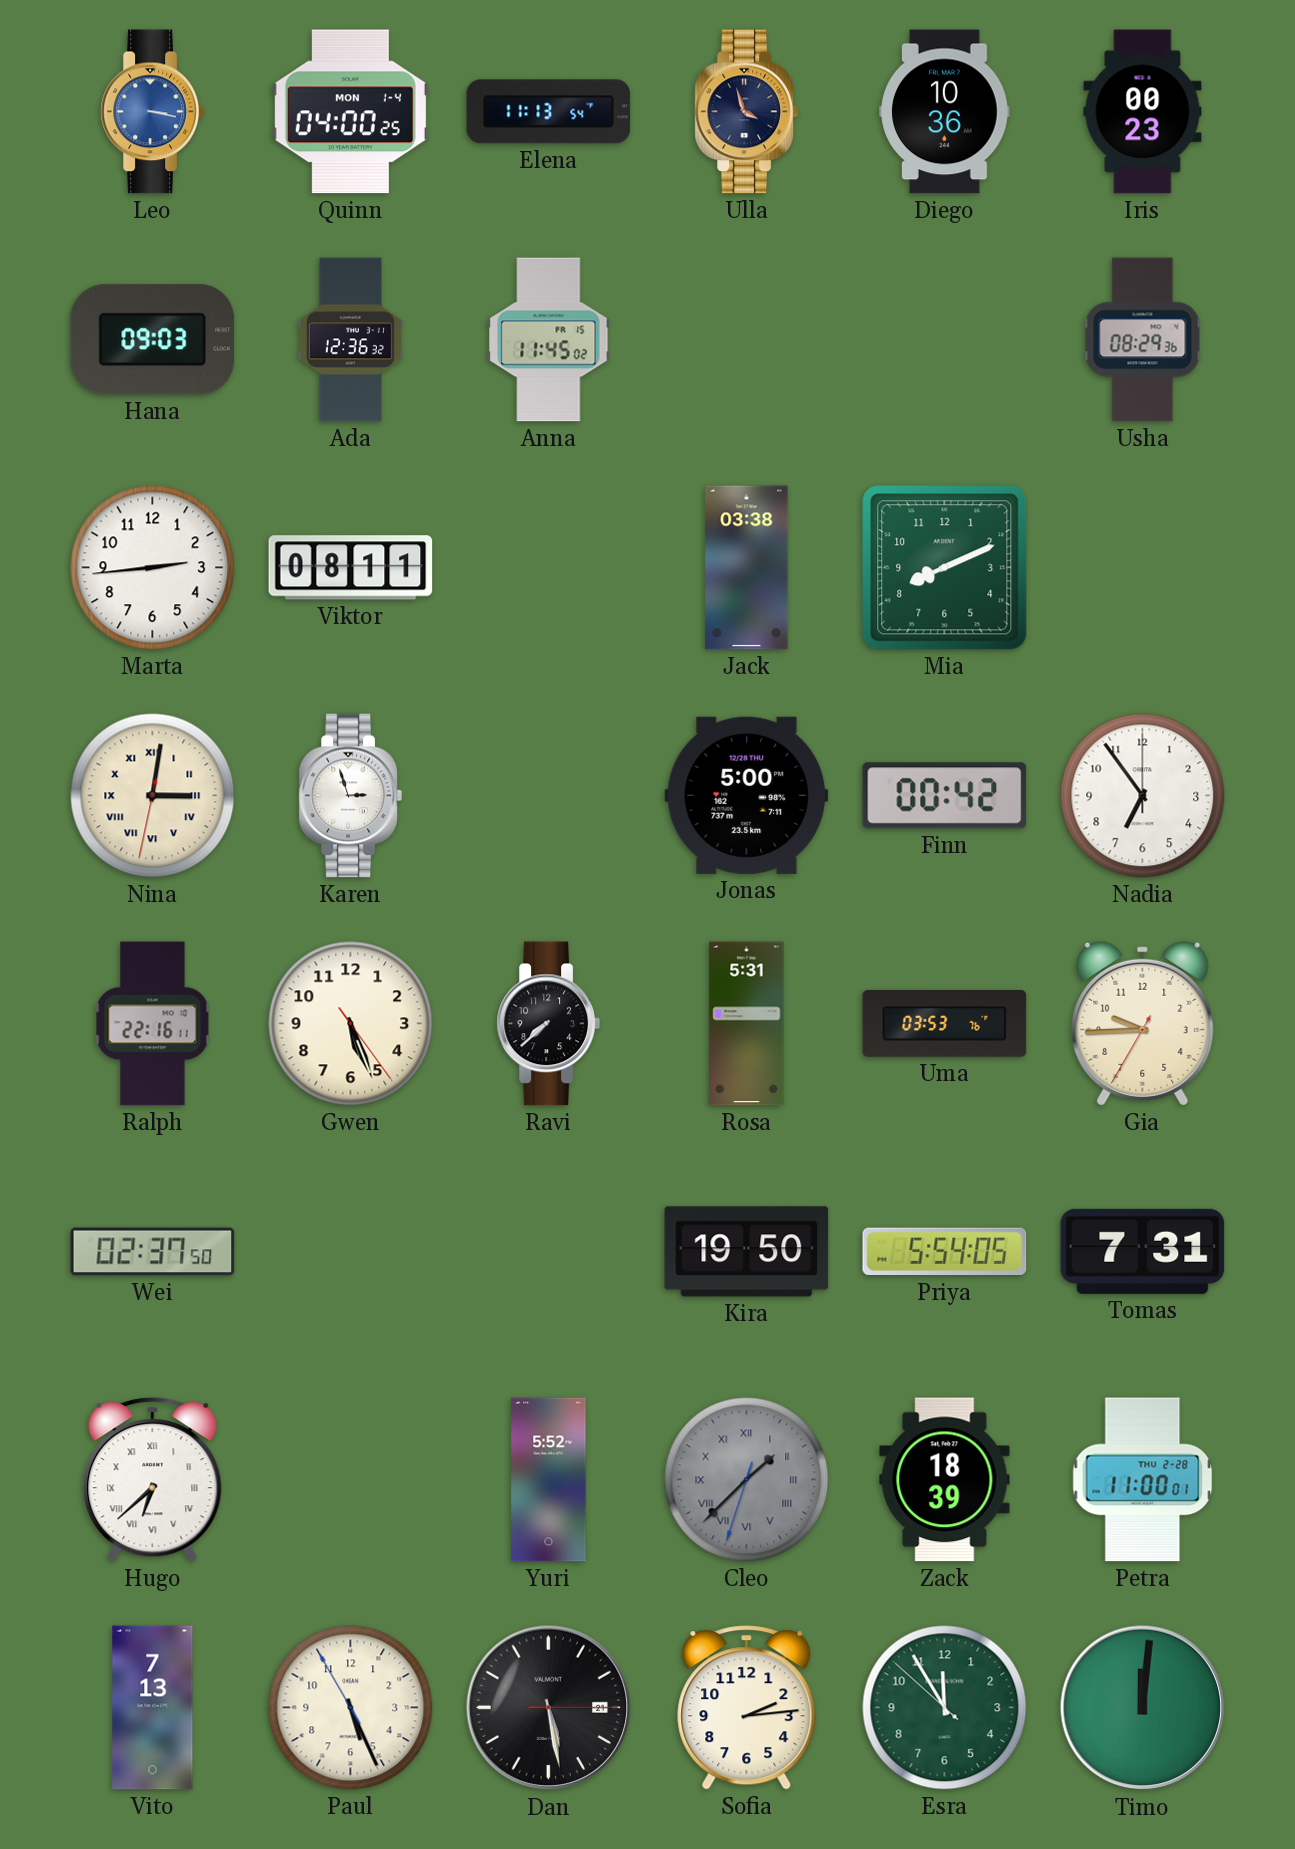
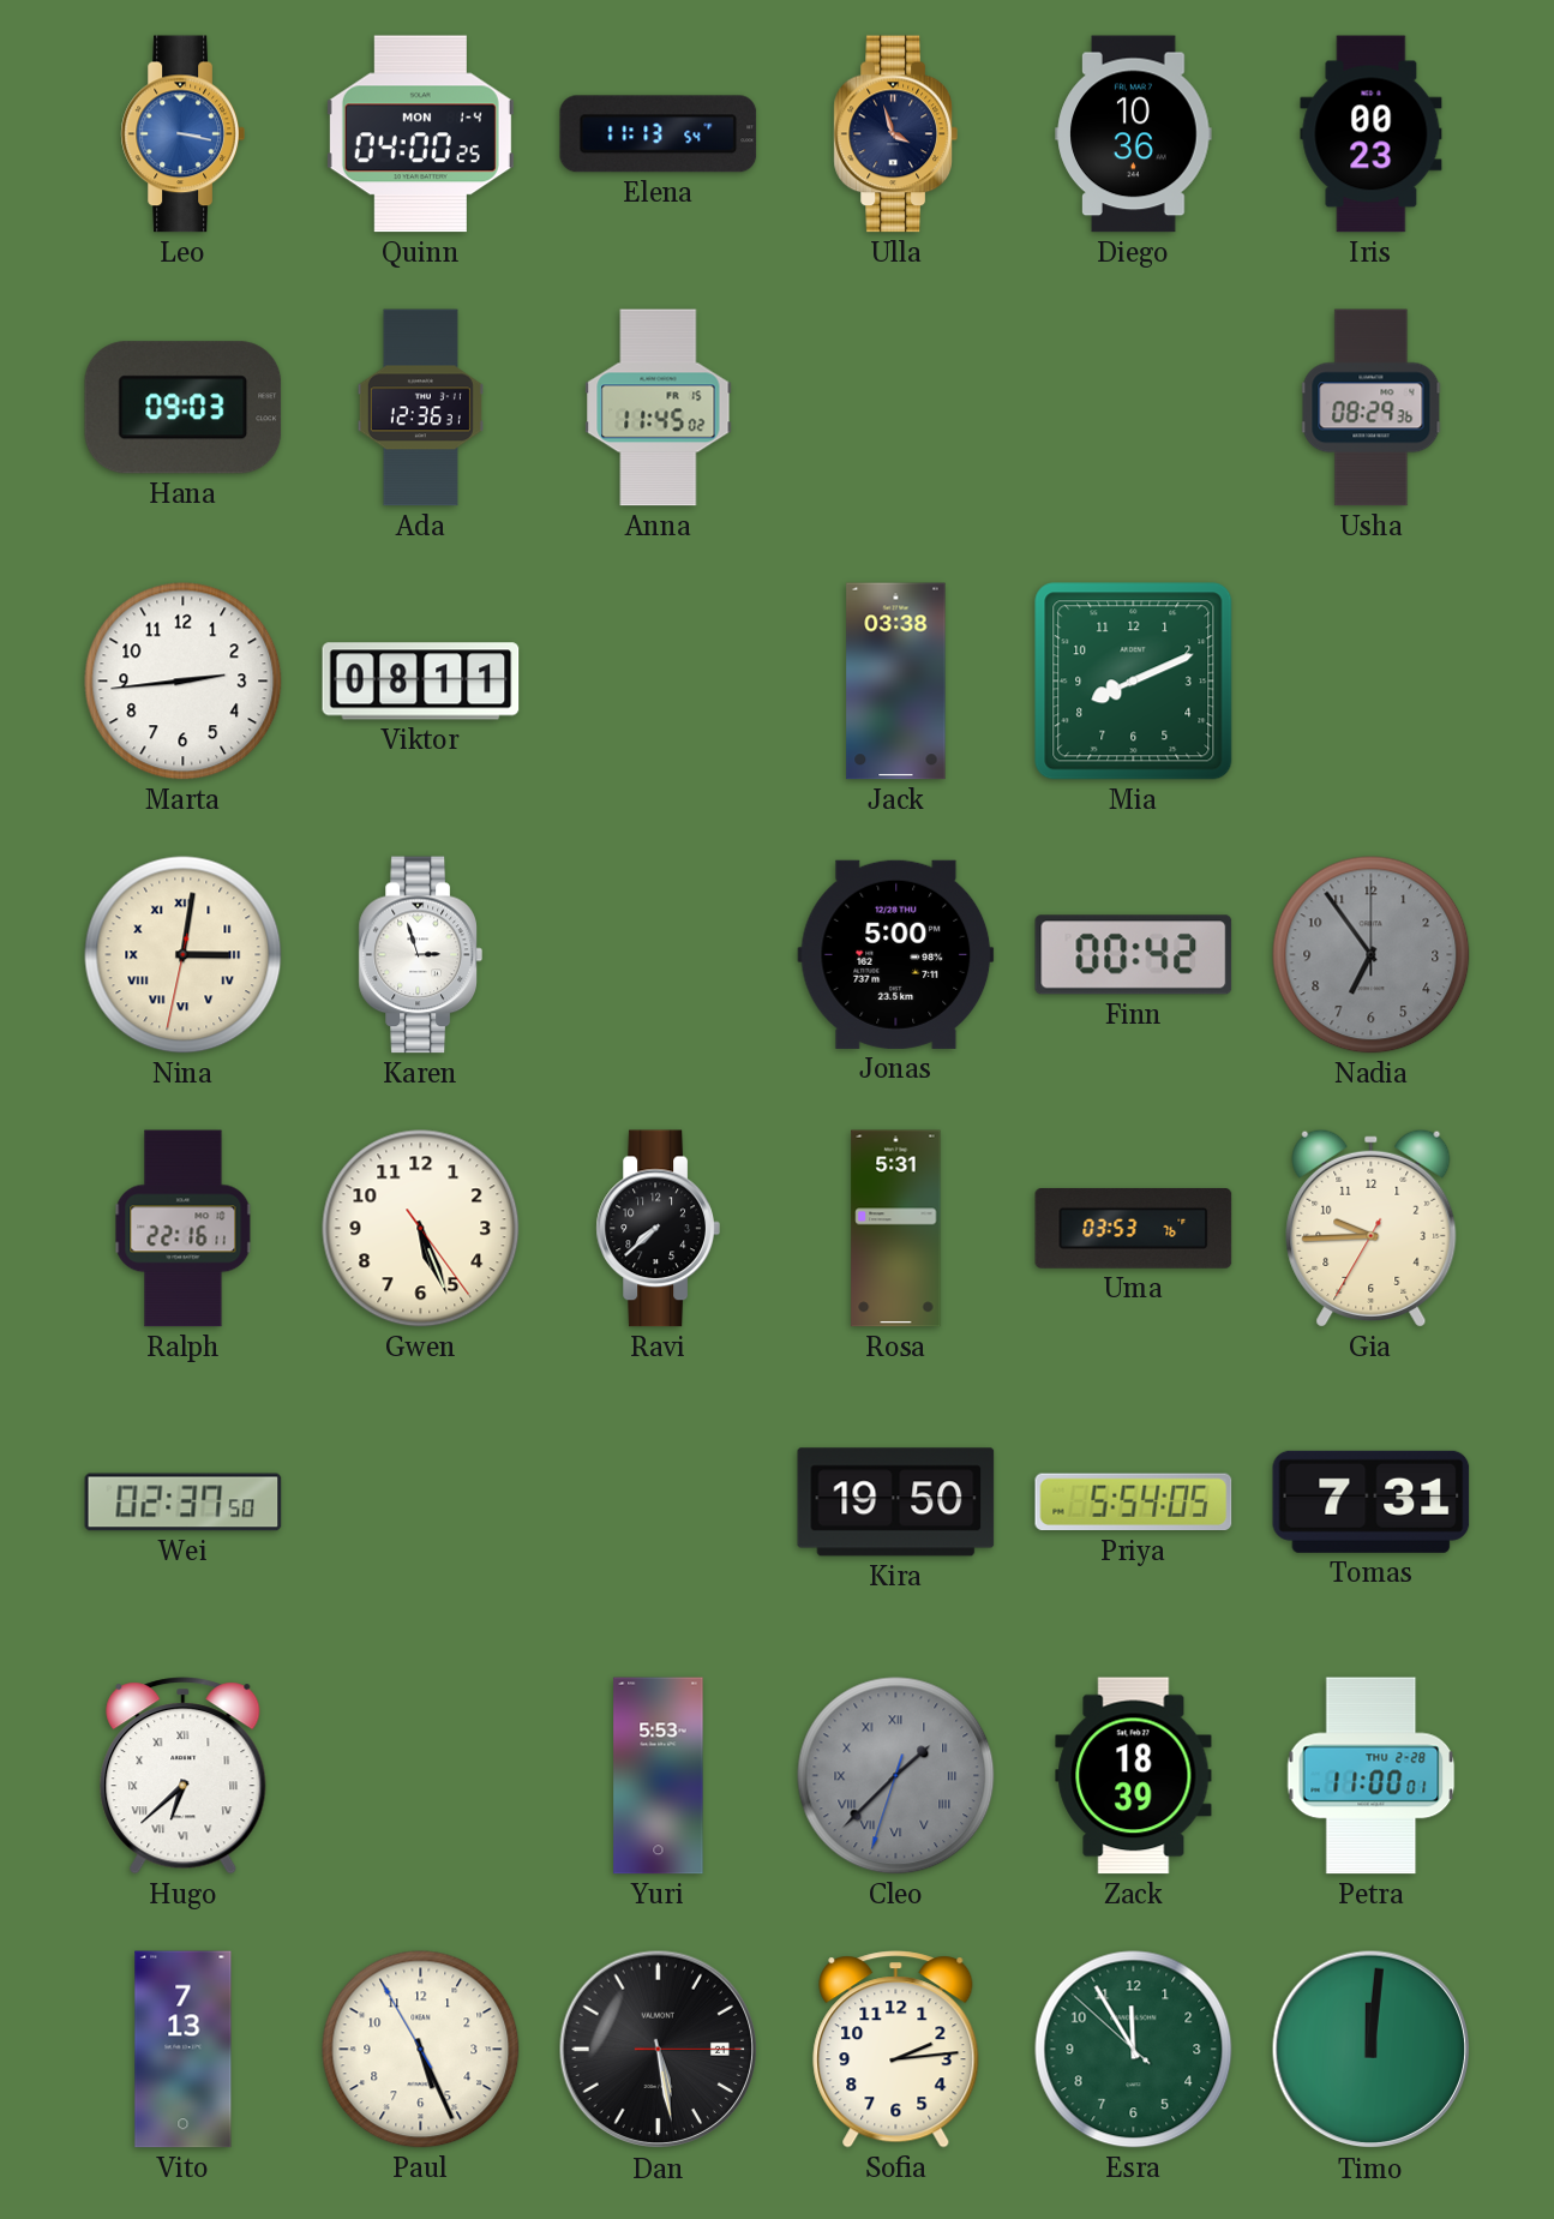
Ada: 12:36:32 -> 12:36:31
Nadia dial: white -> grey
Yuri: 5:52 -> 5:53
